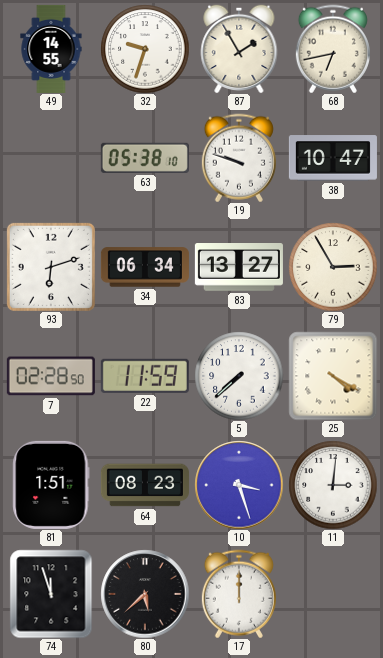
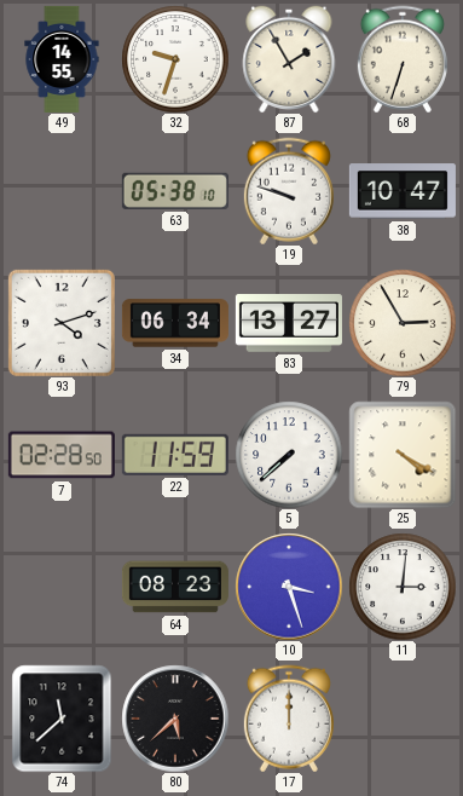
68: 6:43 -> 6:33
93: 6:12 -> 4:12
81: 1:51 -> none
74: 11:57 -> 11:38
